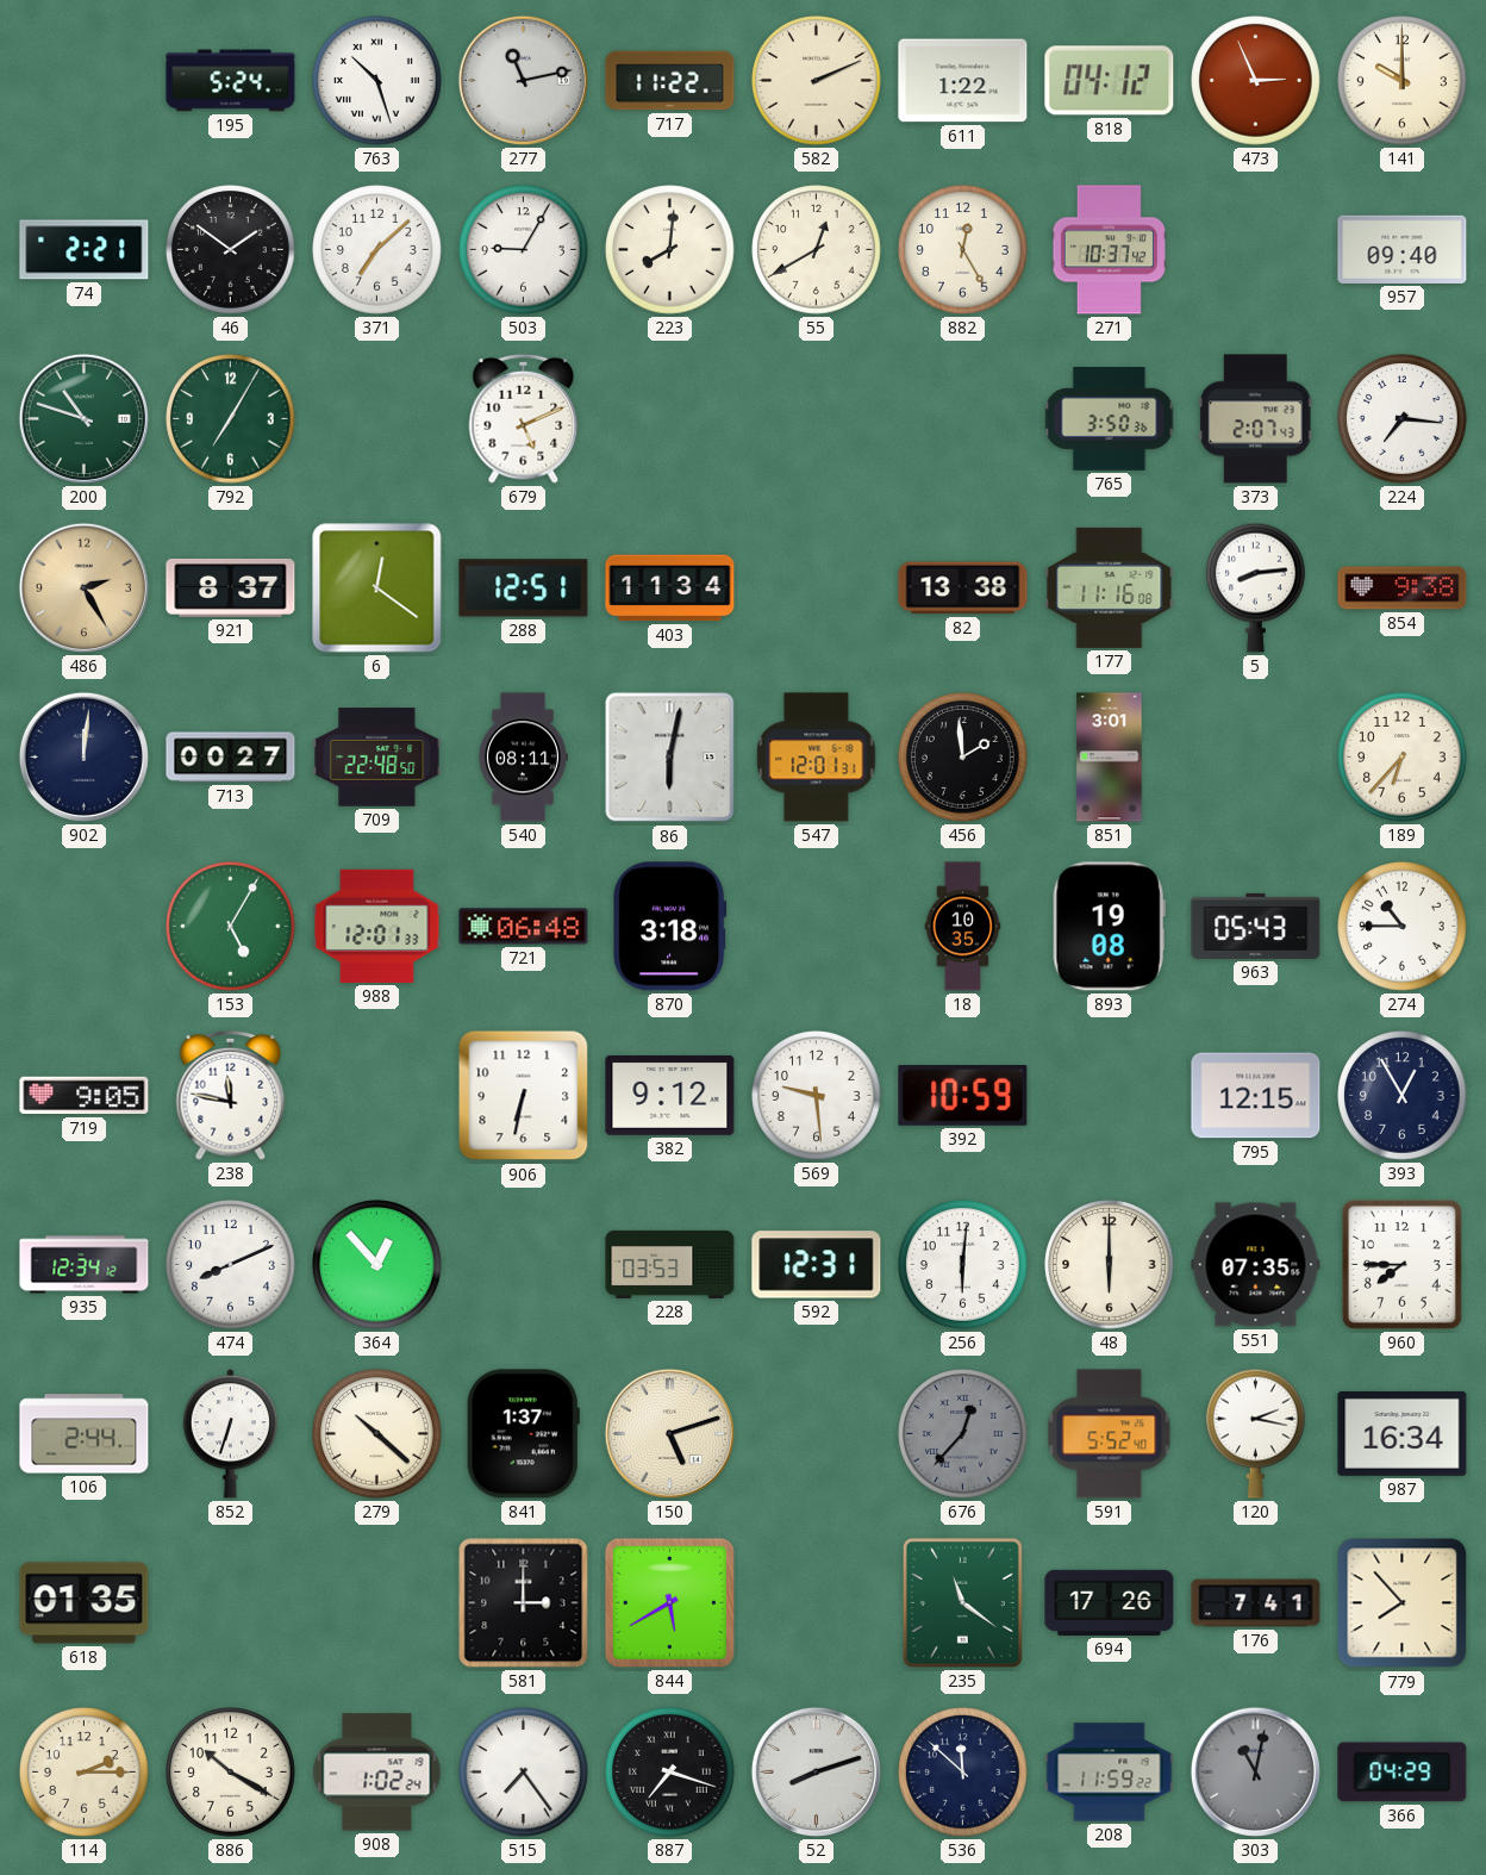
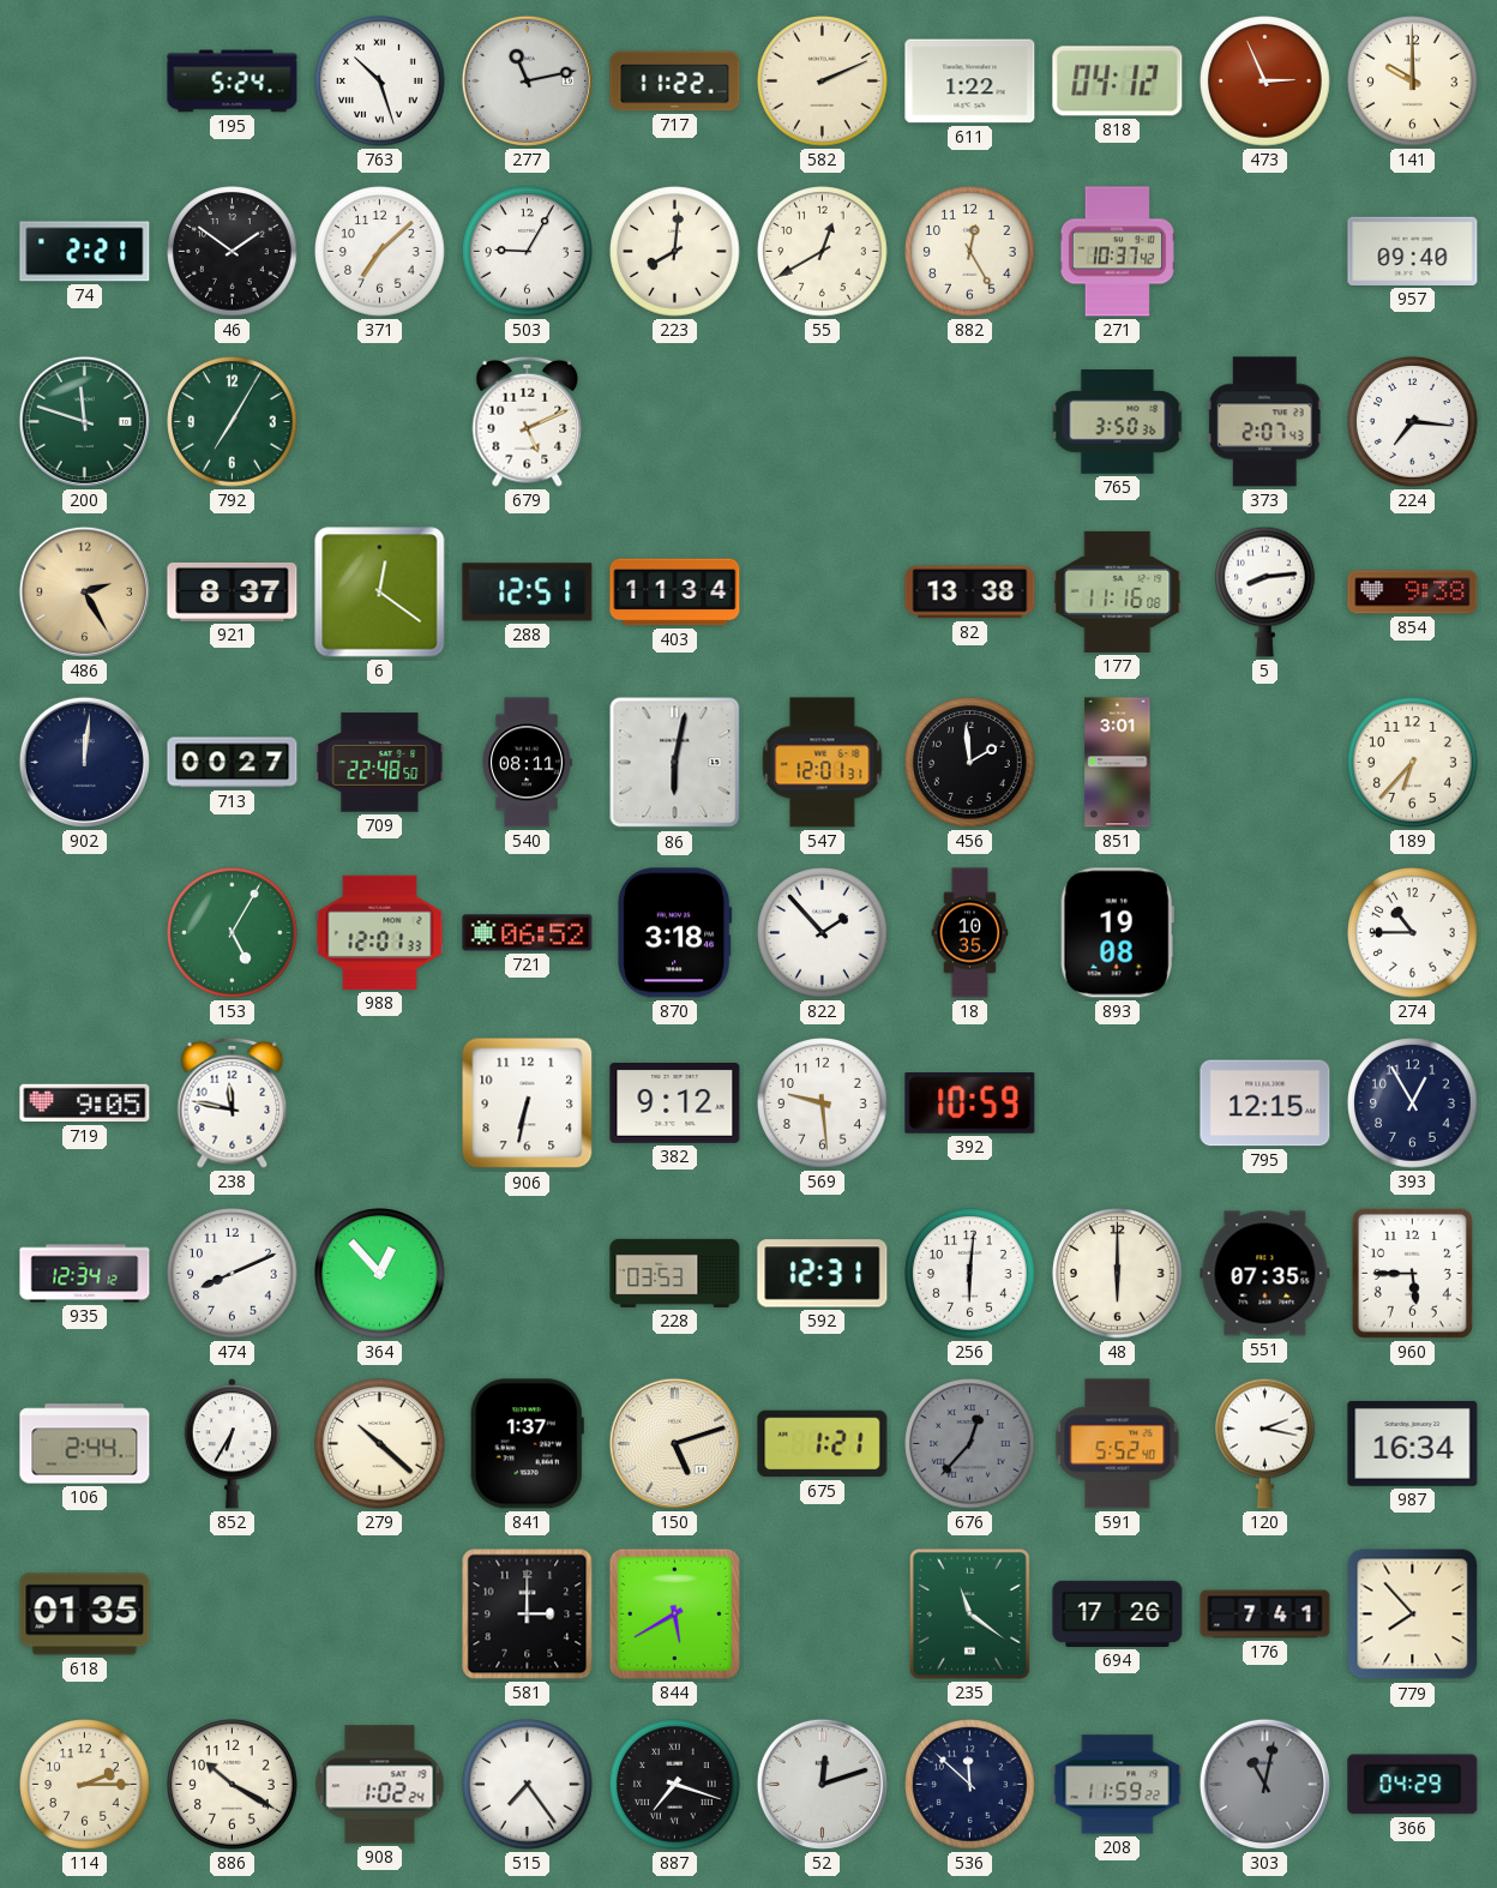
200: 10:48 -> 11:48
721: 06:48 -> 06:52
822: none -> 1:53
963: 05:43 -> none
960: 7:45 -> 5:45
852: 6:33 -> 6:35
675: none -> 1:21
52: 8:12 -> 12:12
